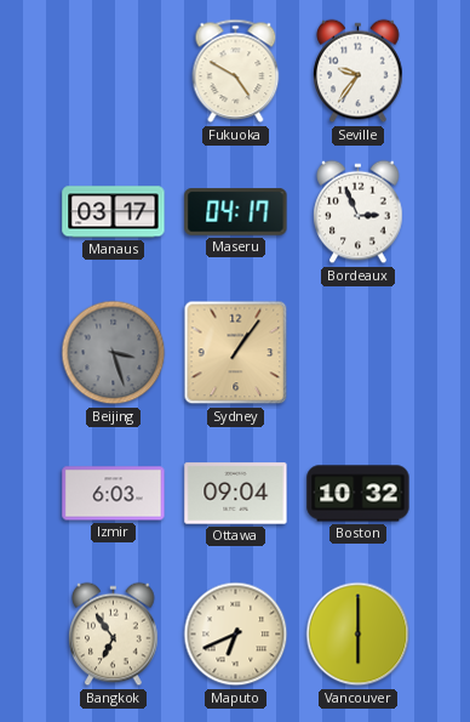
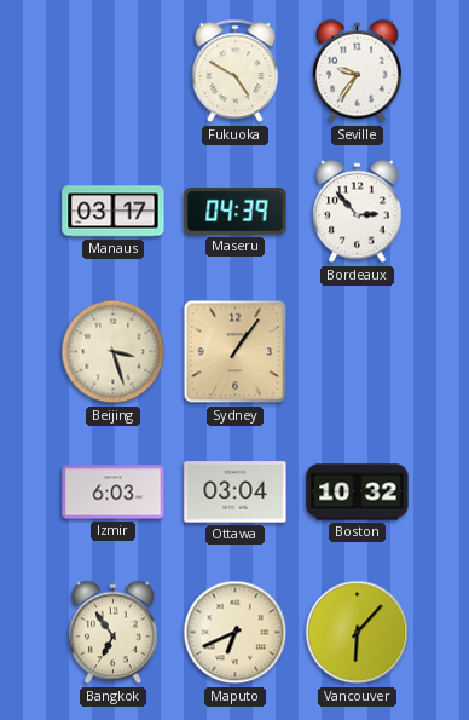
Maseru: 04:17 -> 04:39
Bordeaux: 2:56 -> 2:53
Beijing dial: grey -> cream
Ottawa: 09:04 -> 03:04
Vancouver: 6:00 -> 6:07
